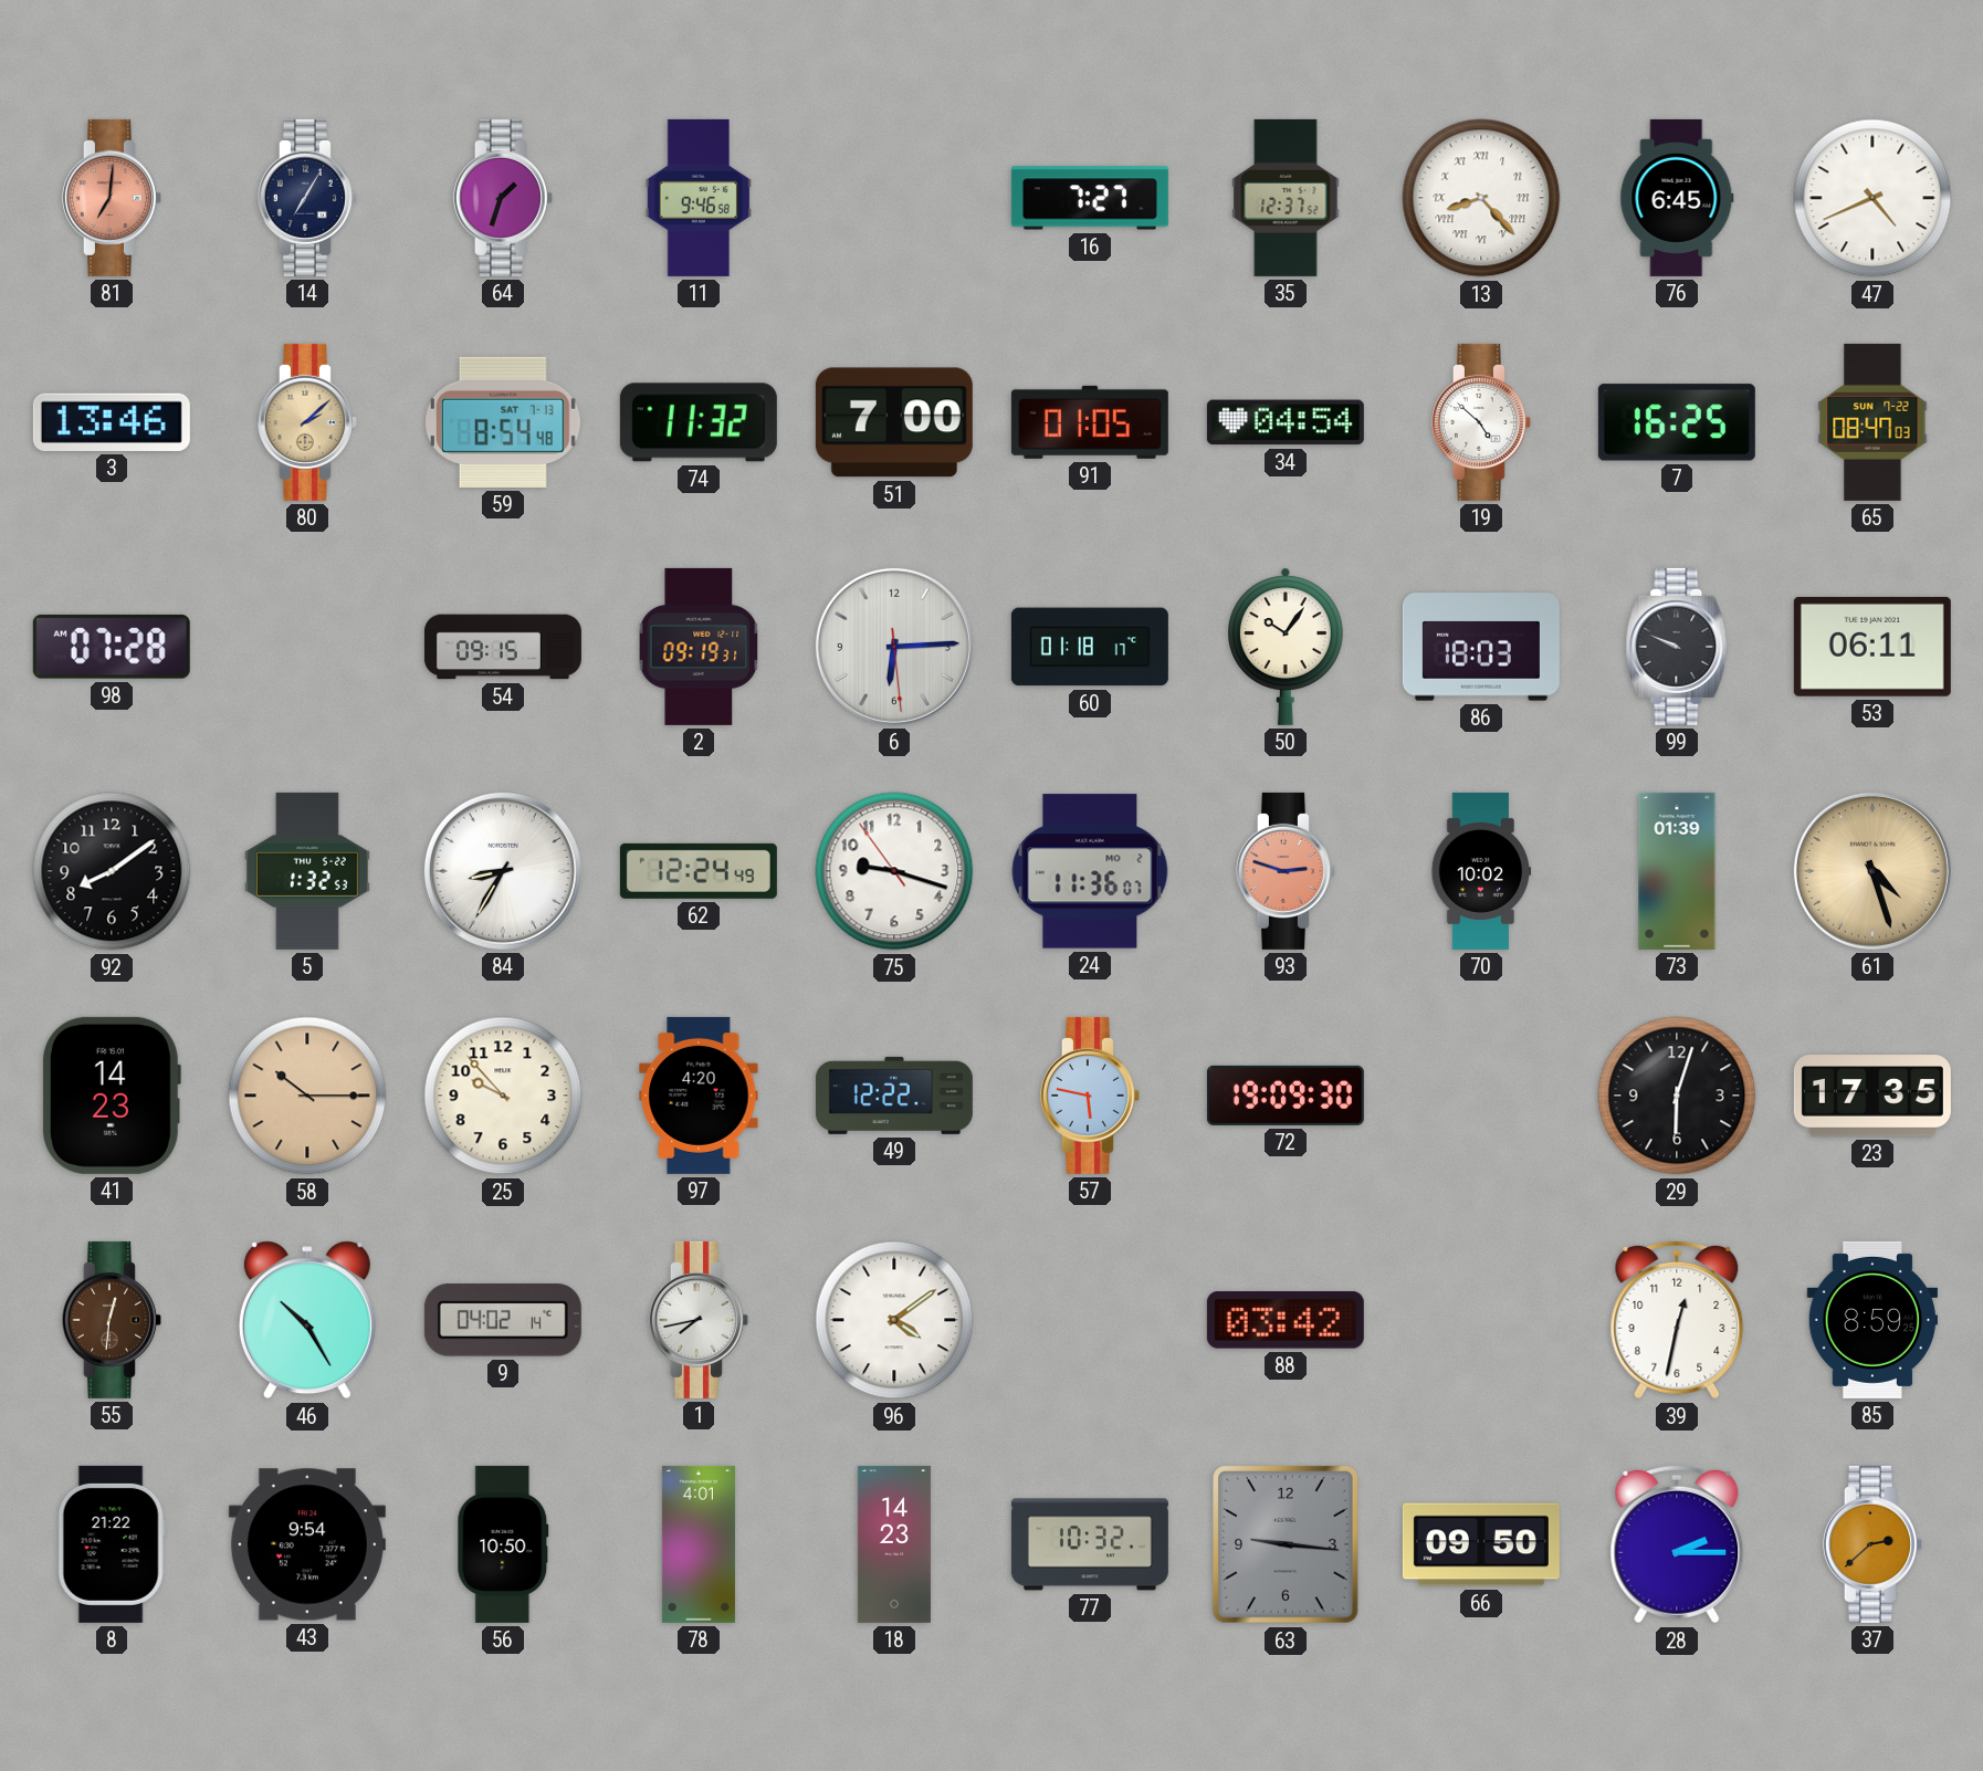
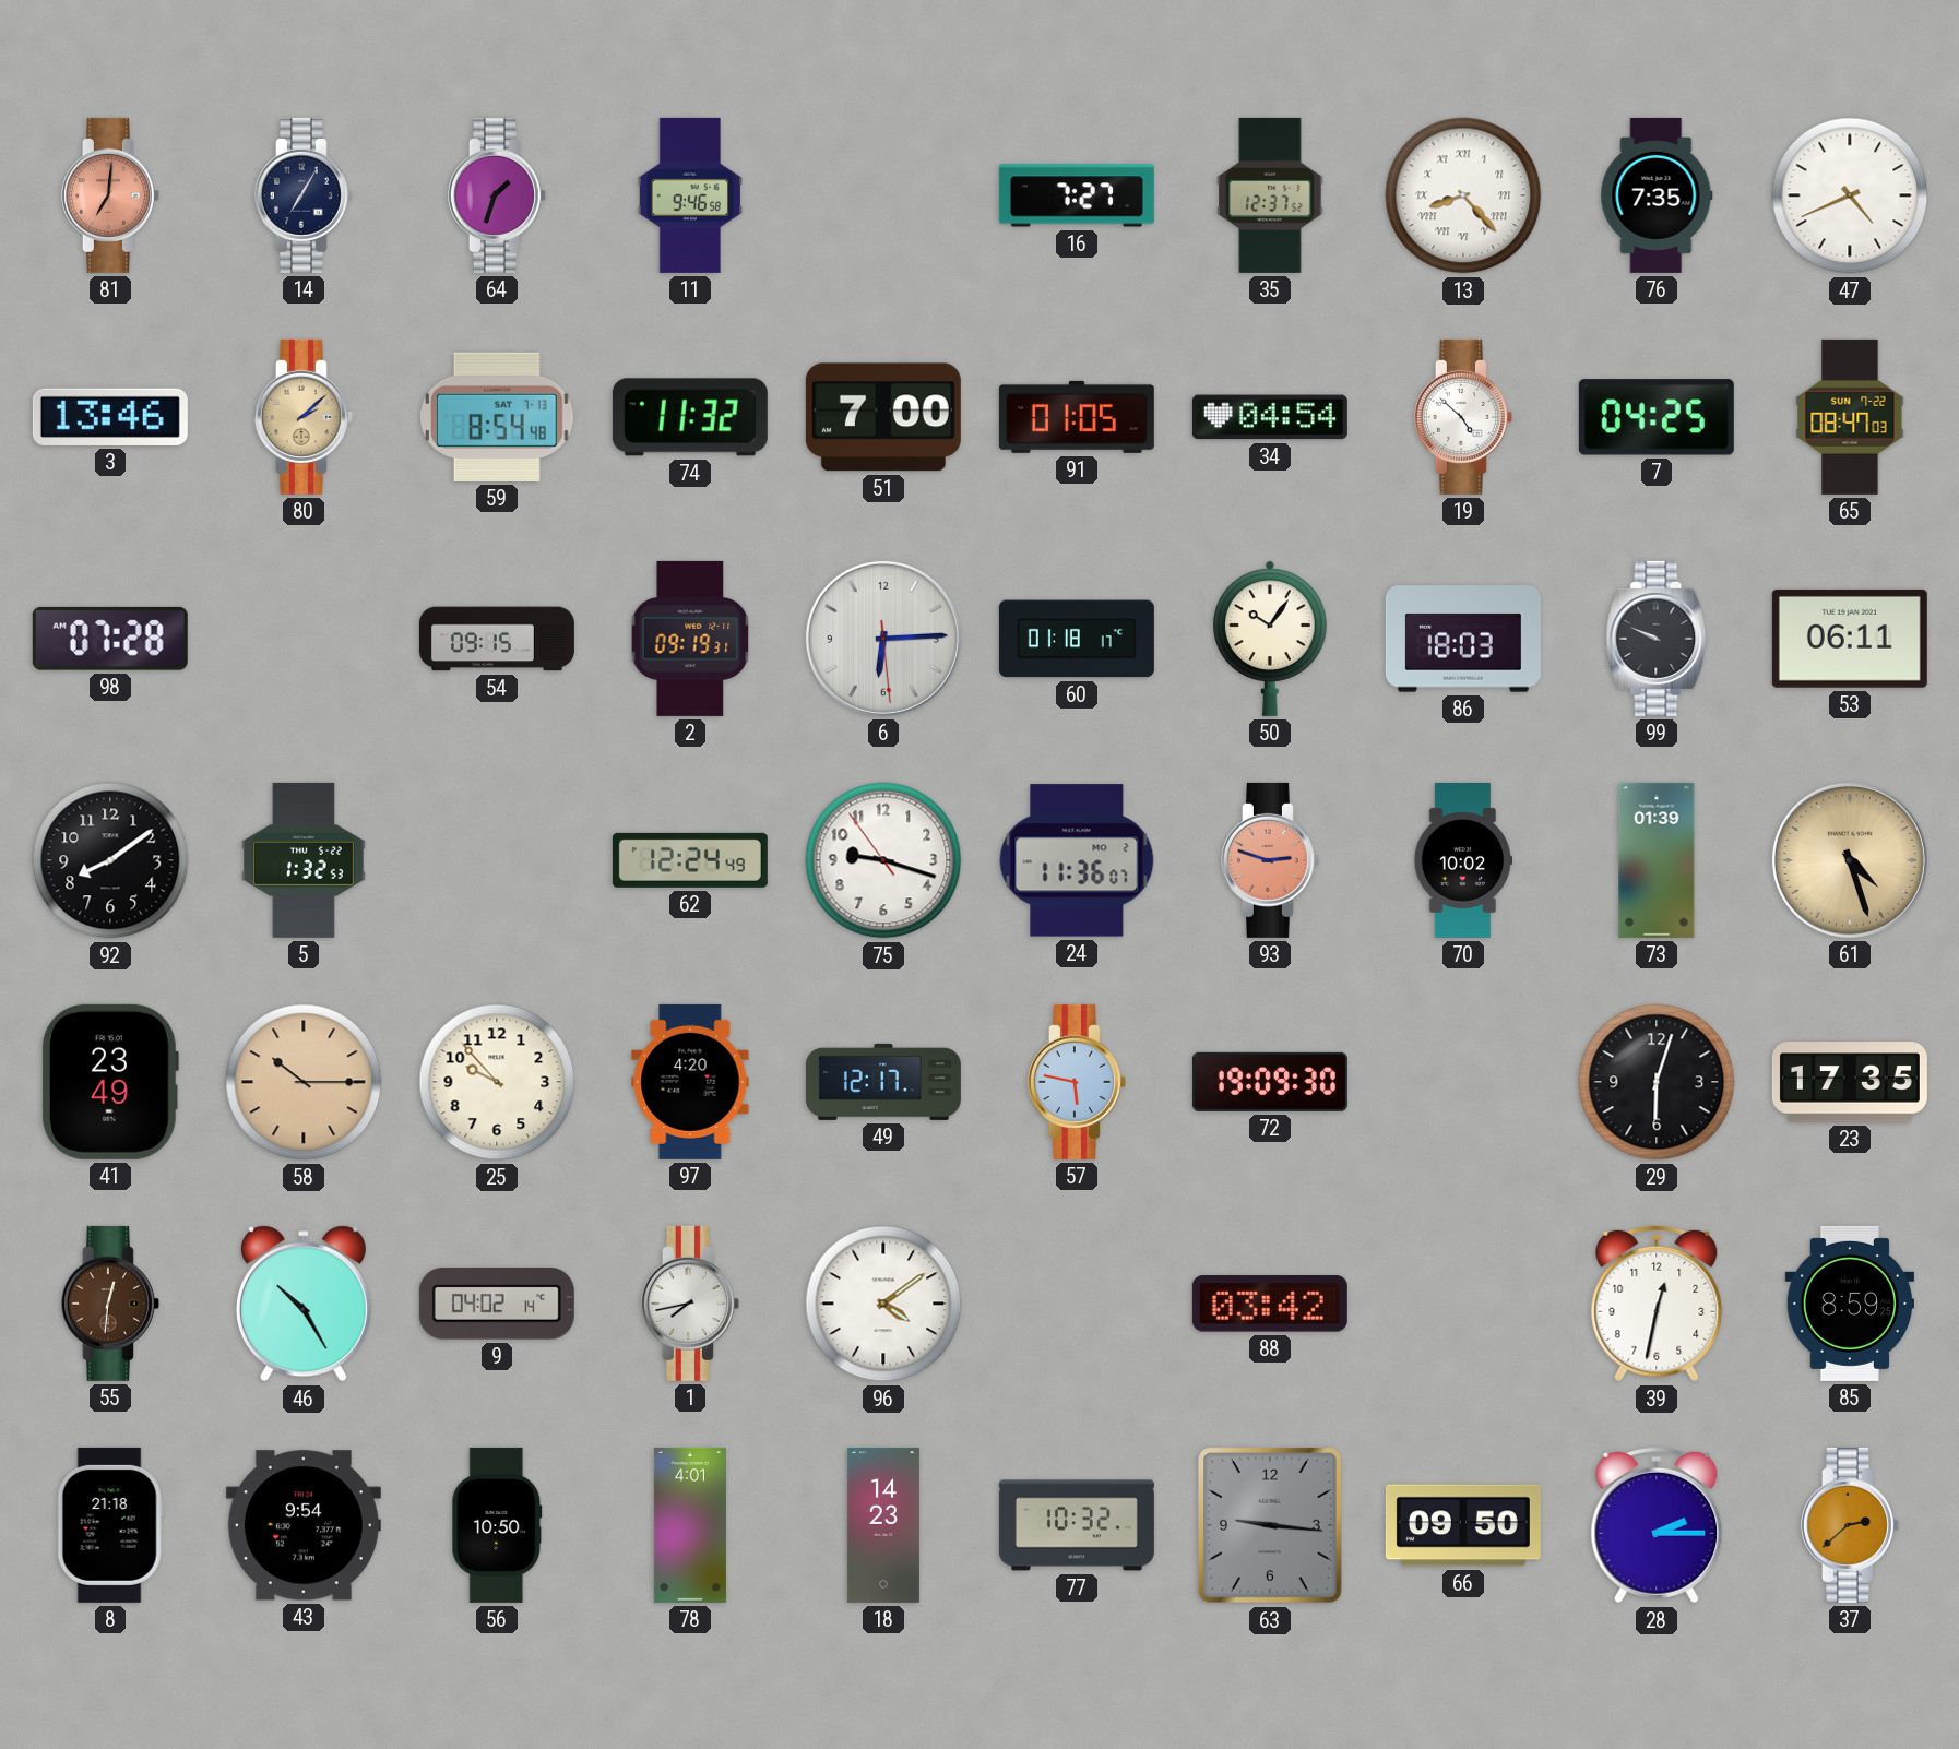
76: 6:45 -> 7:35
7: 16:25 -> 04:25
84: 8:35 -> none
41: 14:23 -> 23:49
49: 12:22 -> 12:17
8: 21:22 -> 21:18
